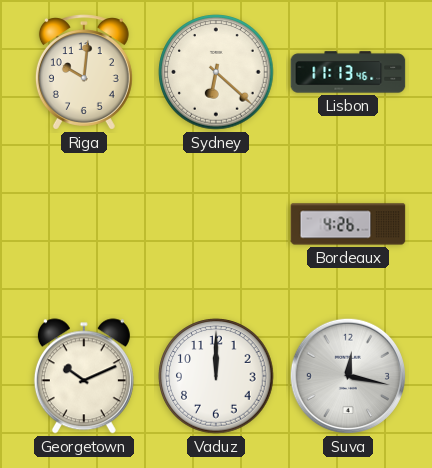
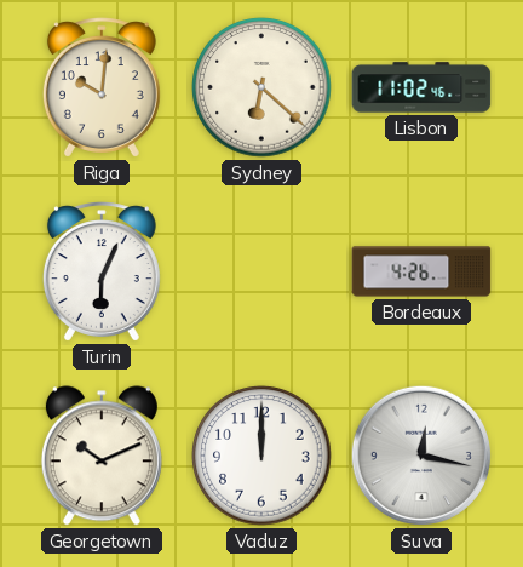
Lisbon: 11:13 -> 11:02
Turin: none -> 6:04
